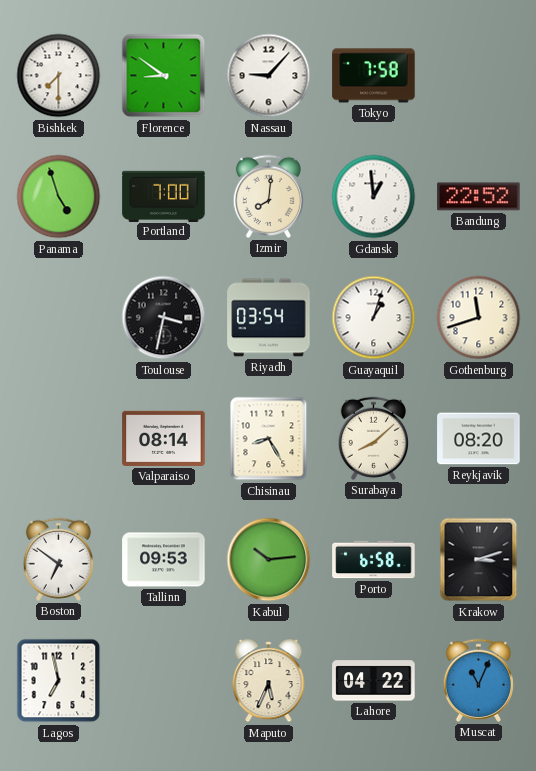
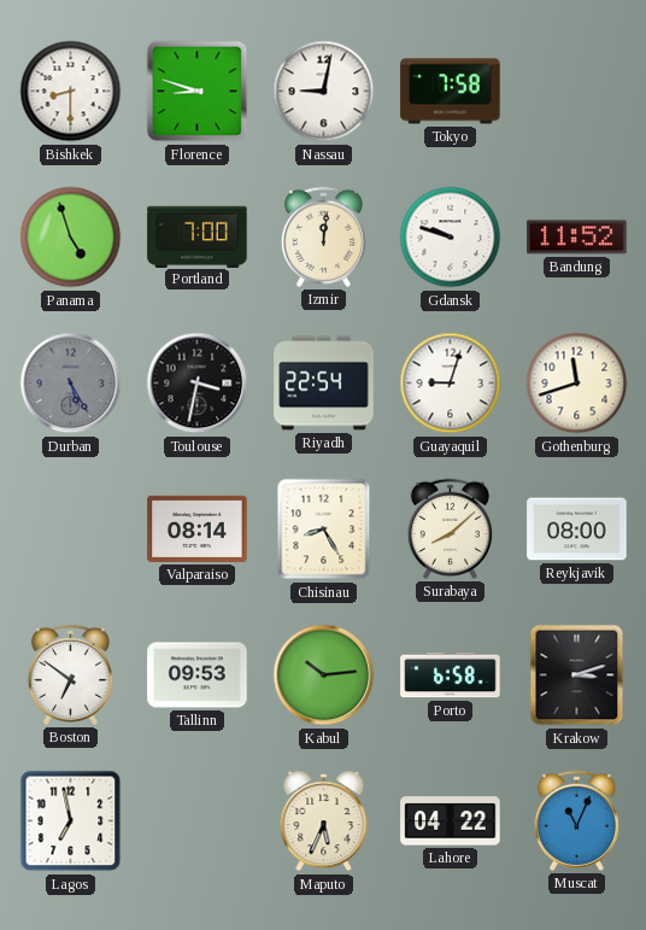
Bishkek: 7:30 -> 8:30
Florence: 8:51 -> 8:48
Nassau: 9:07 -> 9:02
Izmir: 8:01 -> 12:01
Gdansk: 12:59 -> 9:48
Bandung: 22:52 -> 11:52
Durban: none -> 5:25
Riyadh: 03:54 -> 22:54
Guayaquil: 1:03 -> 9:03
Reykjavik: 08:20 -> 08:00
